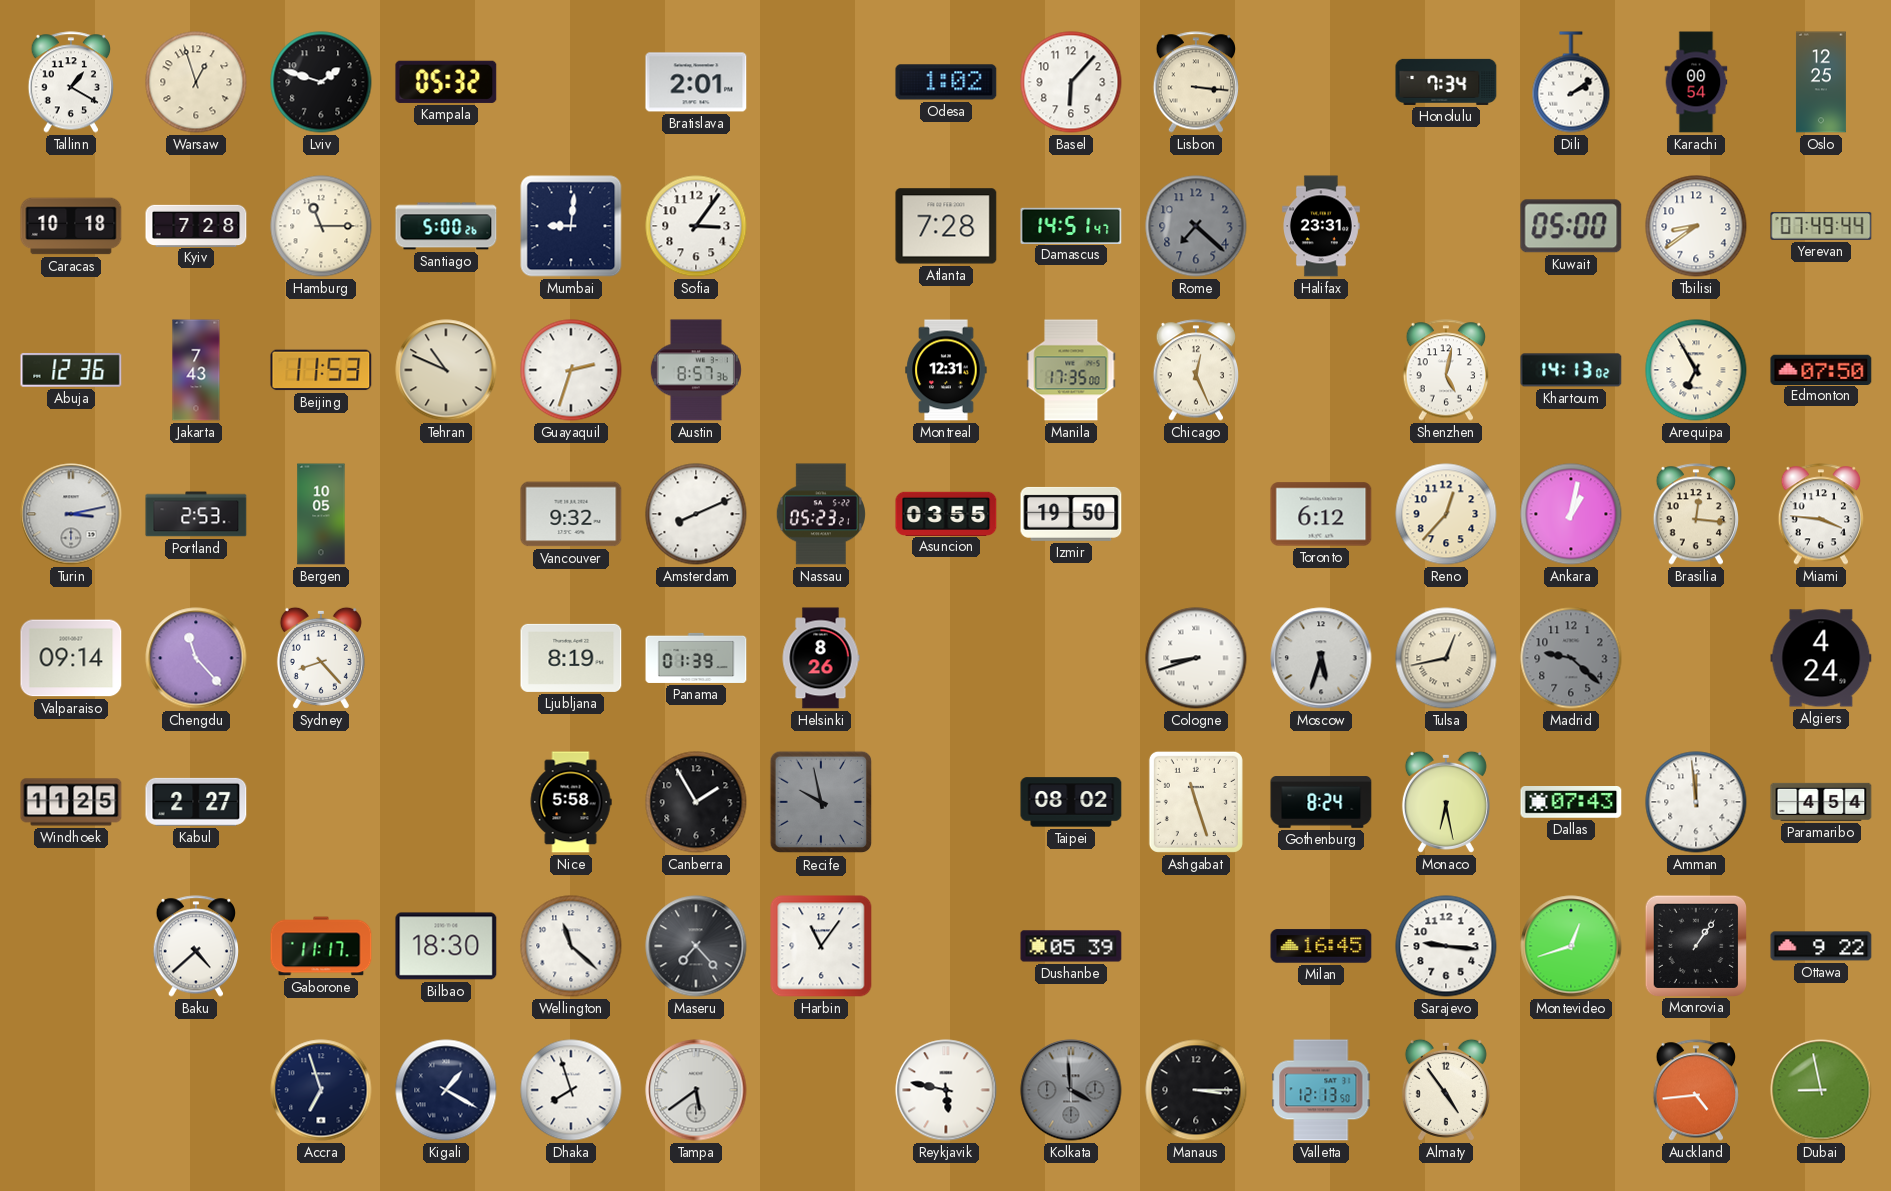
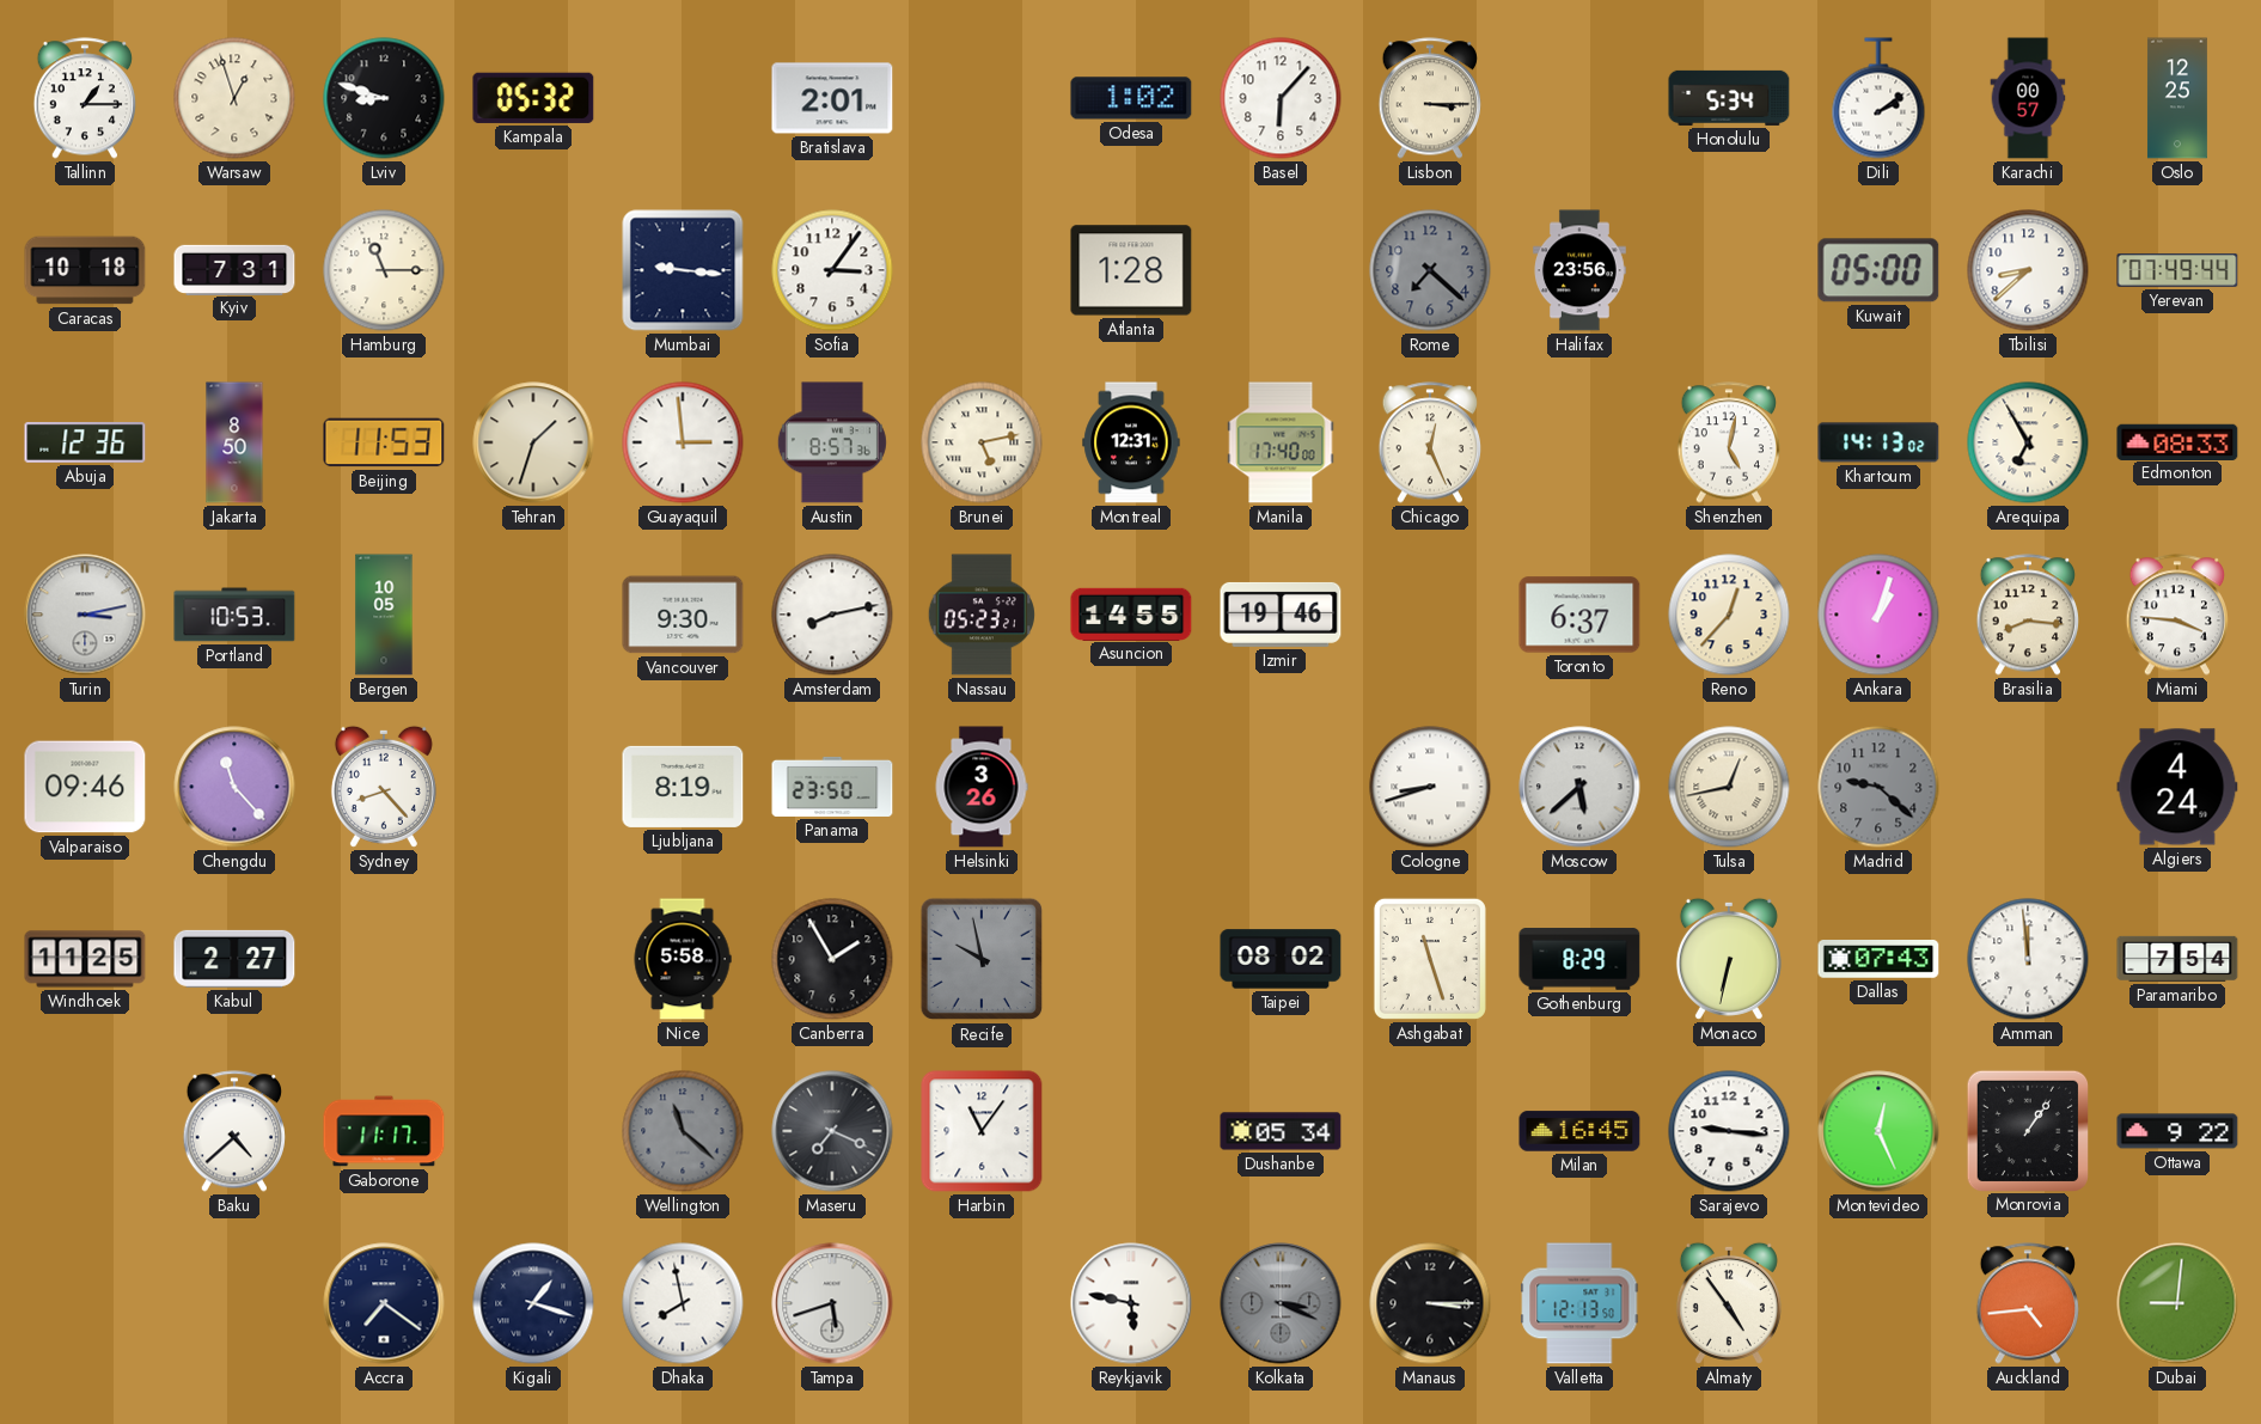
Tallinn: 1:20 -> 1:15
Lviv: 1:48 -> 8:48
Lisbon: 3:16 -> 3:15
Honolulu: 7:34 -> 5:34
Karachi: 00:54 -> 00:57
Kyiv: 7:28 -> 7:31
Santiago: 5:00 -> none
Mumbai: 9:01 -> 9:16
Atlanta: 7:28 -> 1:28
Damascus: 14:51 -> none
Halifax: 23:31 -> 23:56
Tbilisi: 8:39 -> 8:38
Jakarta: 7:43 -> 8:50
Tehran: 10:49 -> 1:33
Guayaquil: 2:33 -> 2:59
Brunei: none -> 5:13
Manila: 17:35 -> 17:40
Edmonton: 07:50 -> 08:33
Portland: 2:53 -> 10:53
Vancouver: 9:32 -> 9:30
Amsterdam: 8:11 -> 8:13
Asuncion: 03:55 -> 14:55
Izmir: 19:50 -> 19:46
Toronto: 6:12 -> 6:37
Ankara: 1:02 -> 1:03
Brasilia: 12:16 -> 8:16
Valparaiso: 09:14 -> 09:46
Panama: 01:39 -> 23:50
Helsinki: 8:26 -> 3:26
Moscow: 5:33 -> 5:38
Gothenburg: 8:24 -> 8:29
Monaco: 6:28 -> 6:32
Paramaribo: 4:54 -> 7:54
Bilbao: 18:30 -> none
Wellington dial: white -> grey
Maseru: 7:23 -> 7:19
Dushanbe: 05:39 -> 05:34
Montevideo: 12:42 -> 12:26
Accra: 6:57 -> 7:21
Kigali: 1:20 -> 1:18
Dhaka: 7:57 -> 7:58
Tampa: 5:39 -> 5:42
Kolkata: 3:59 -> 3:19
Dubai: 8:58 -> 9:01
